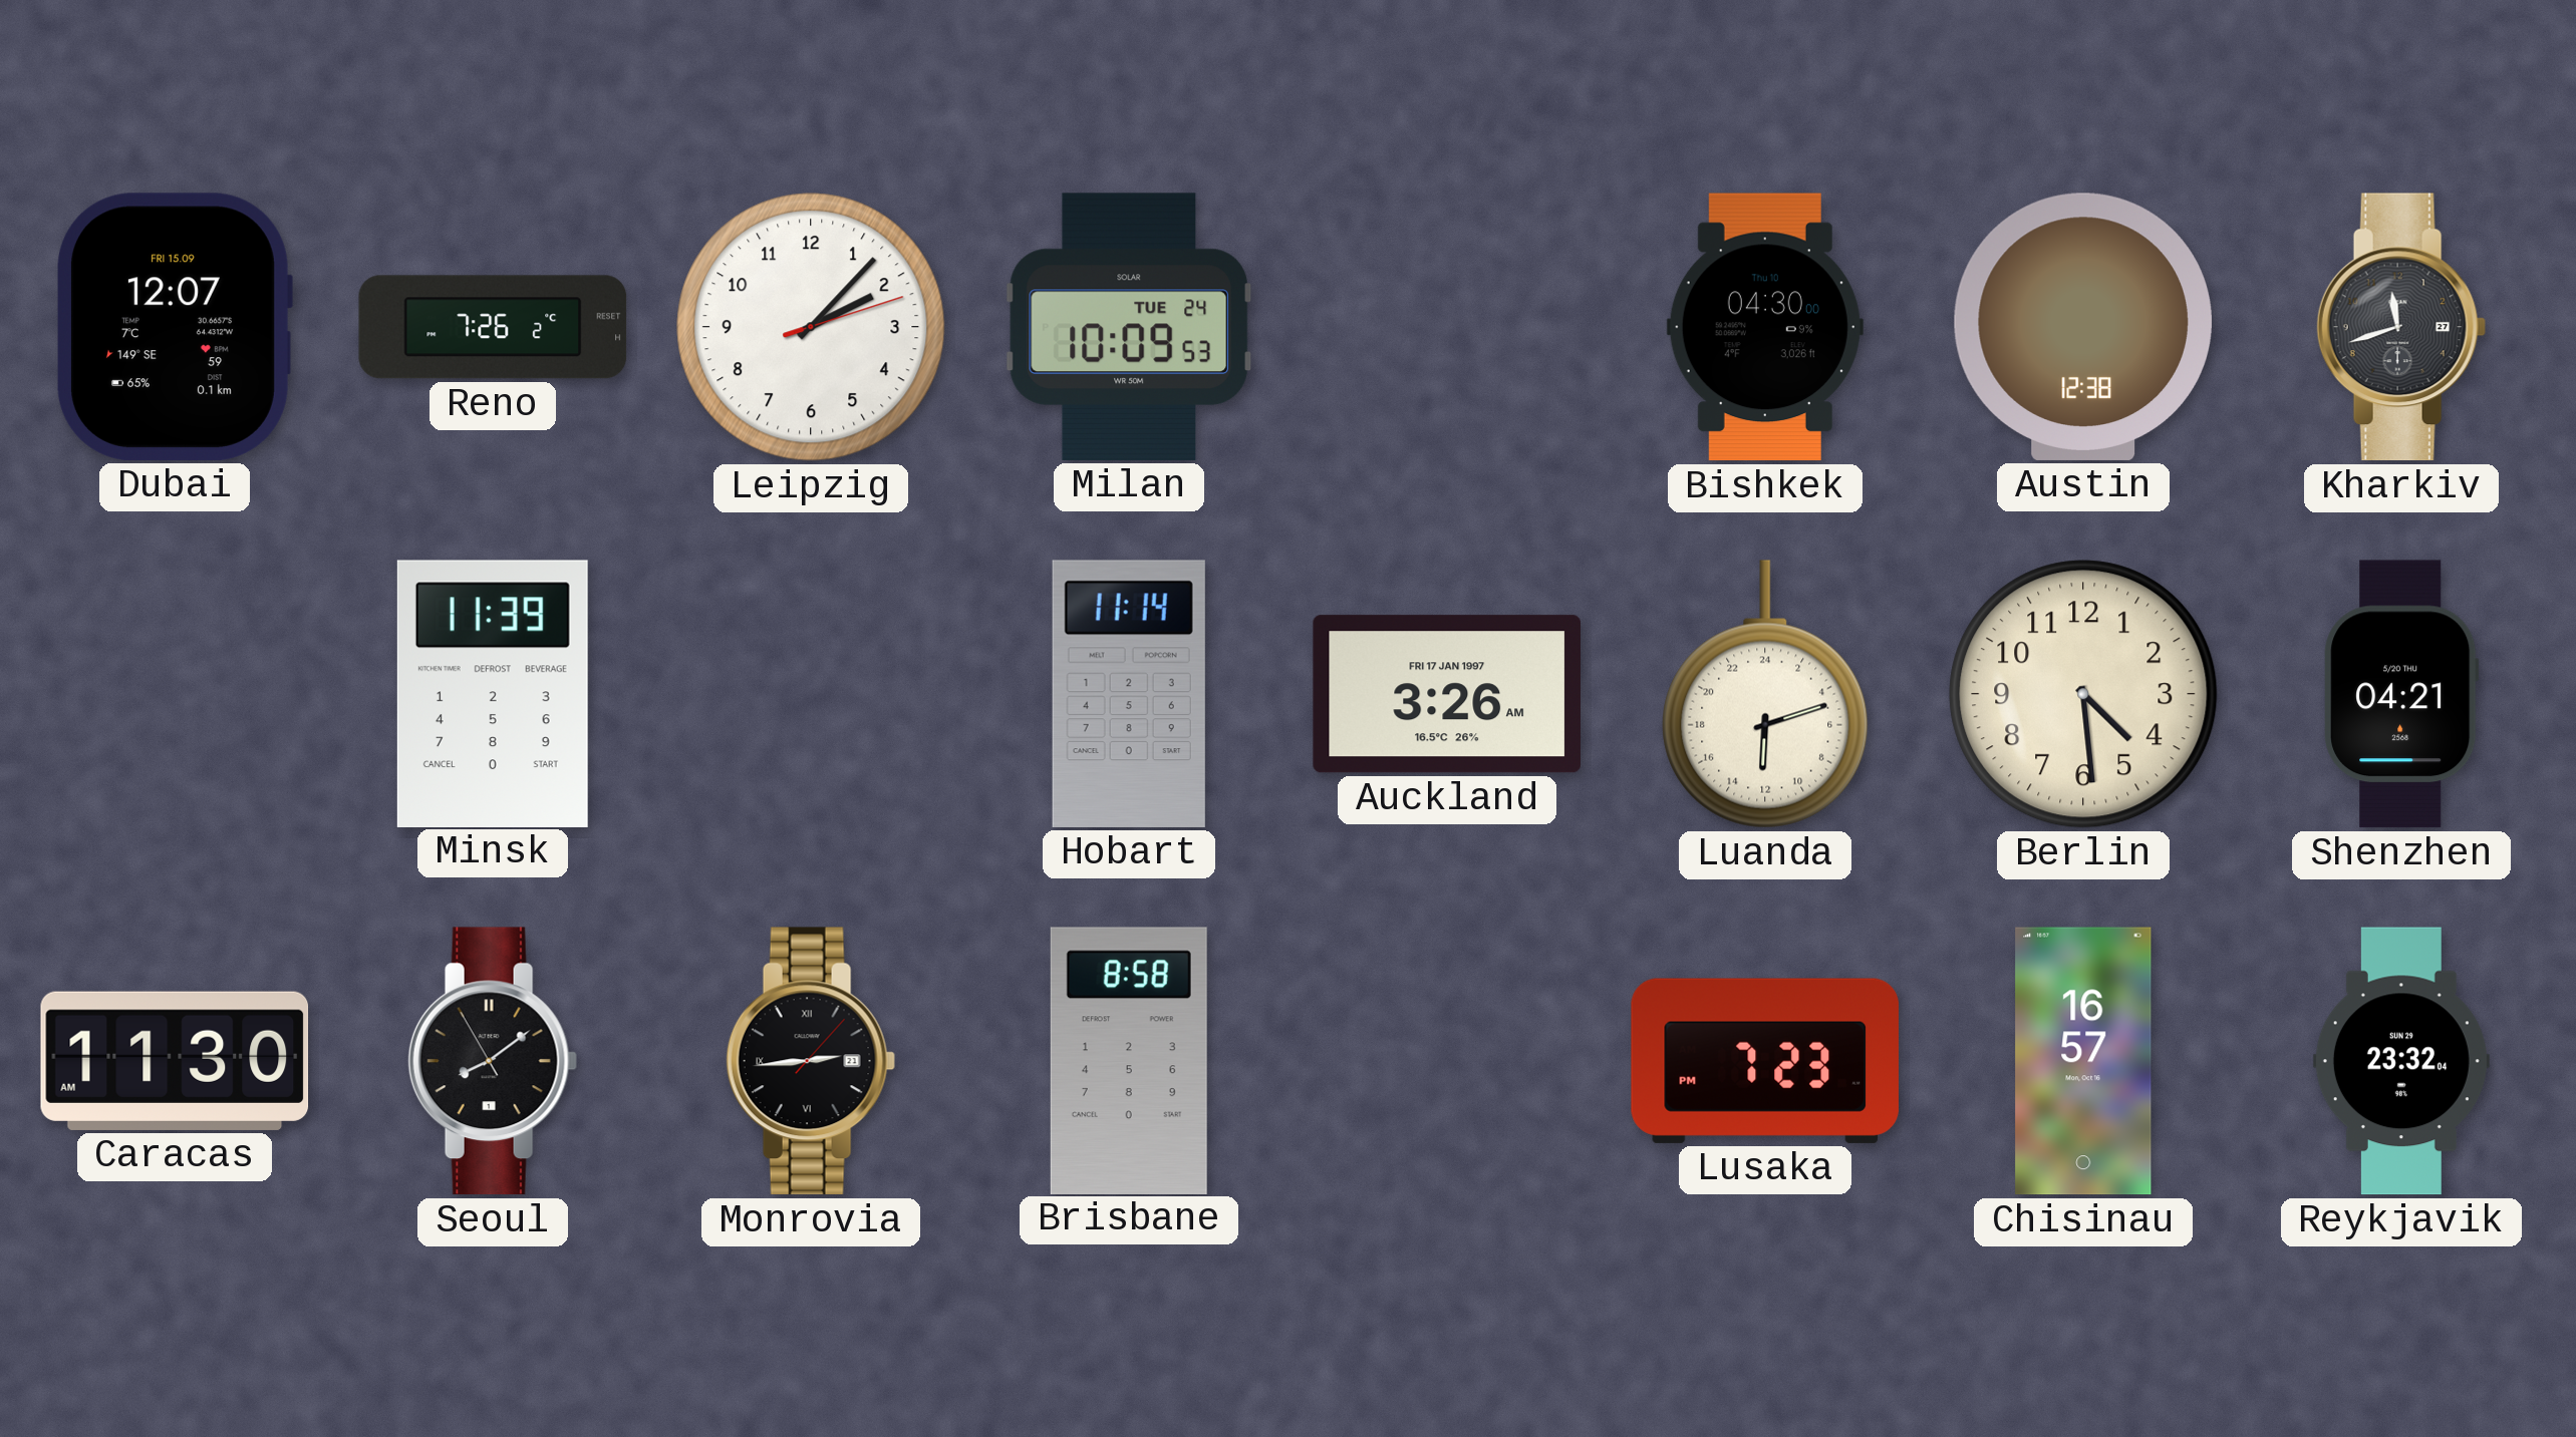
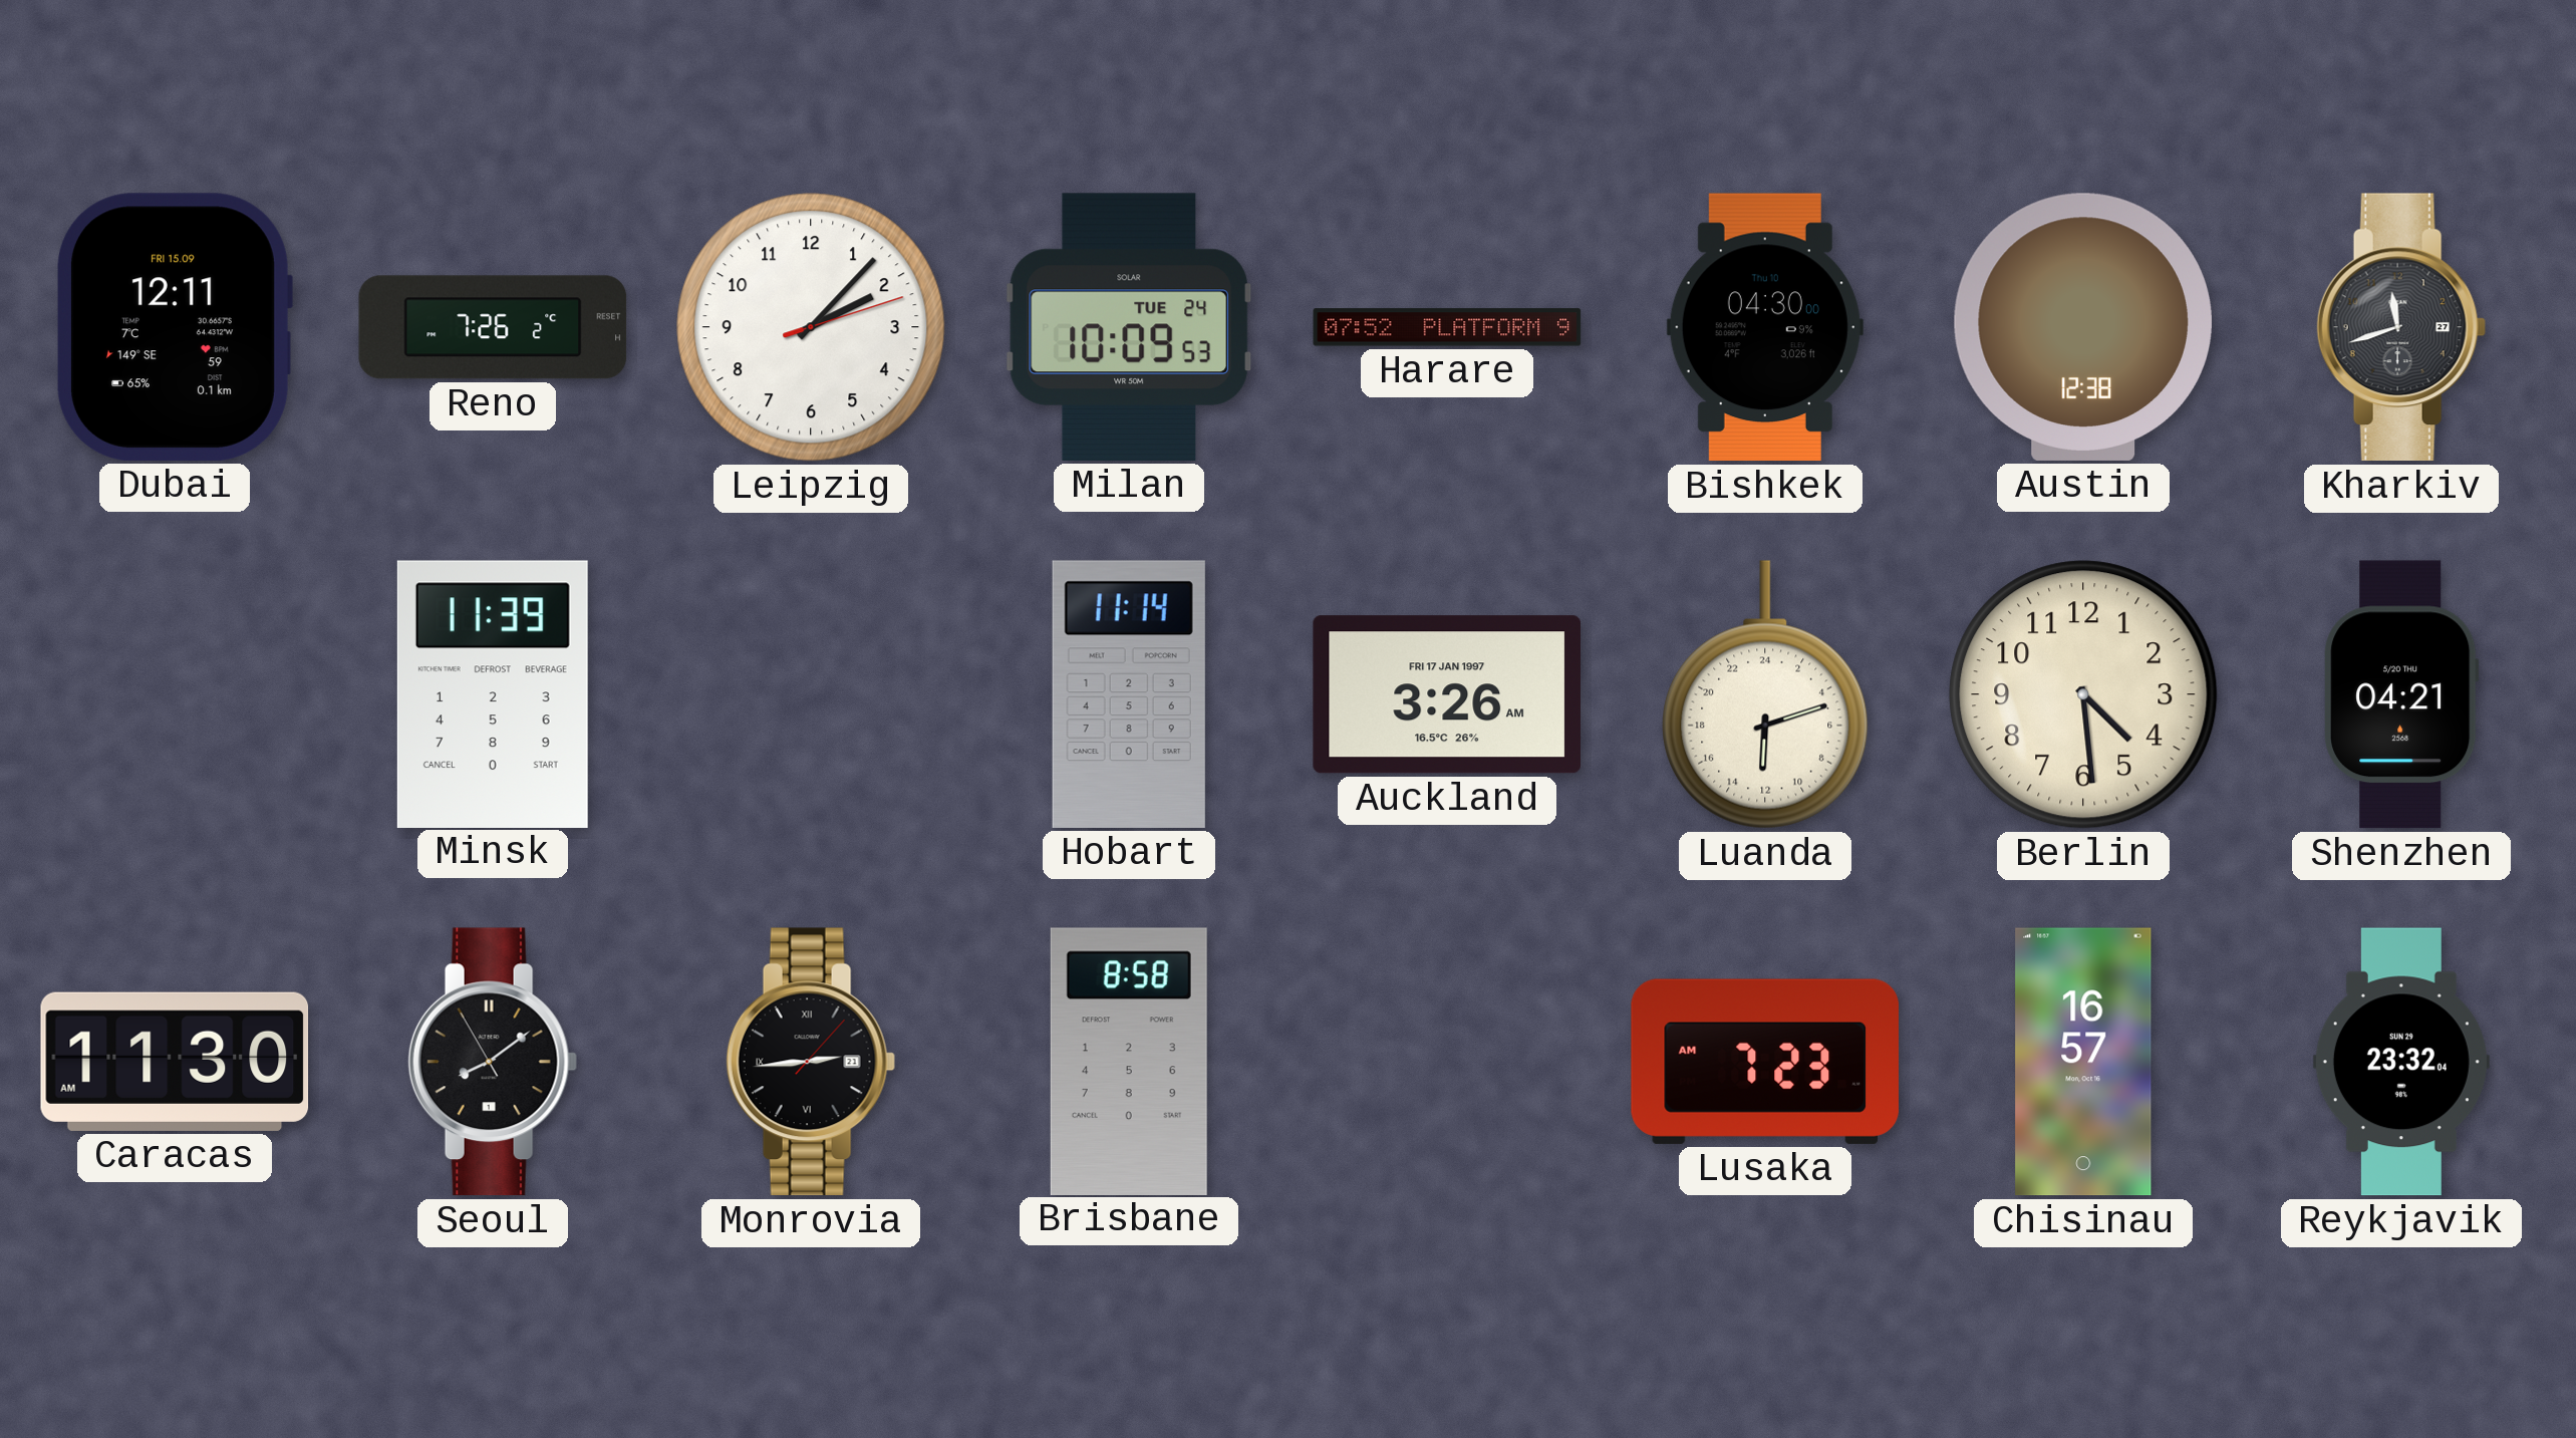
Dubai: 12:07 -> 12:11
Harare: none -> 07:52
Lusaka: 7:23 PM -> 7:23 AM
